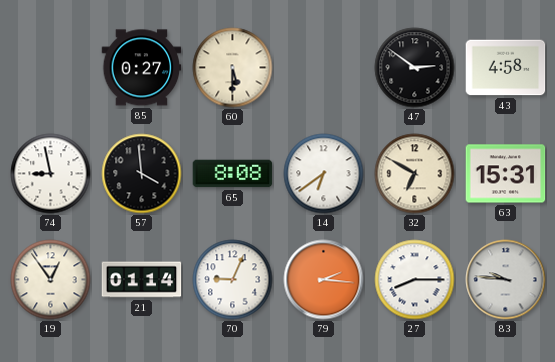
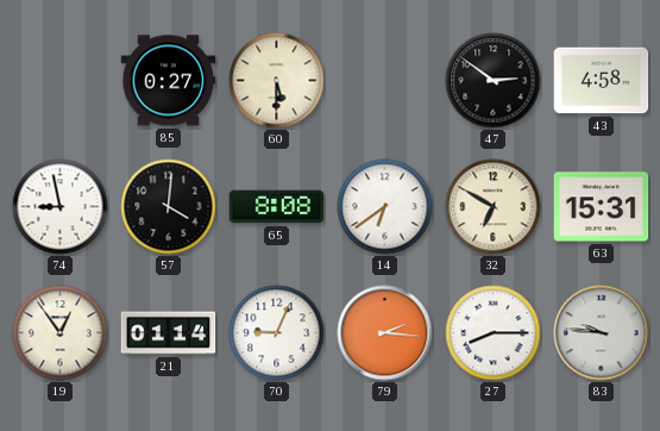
57: 3:59 -> 4:01
